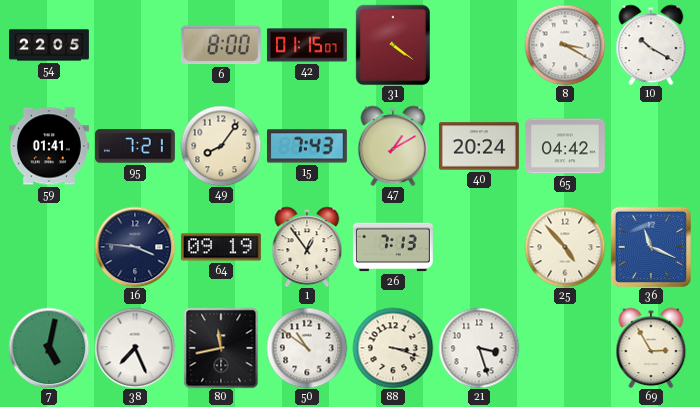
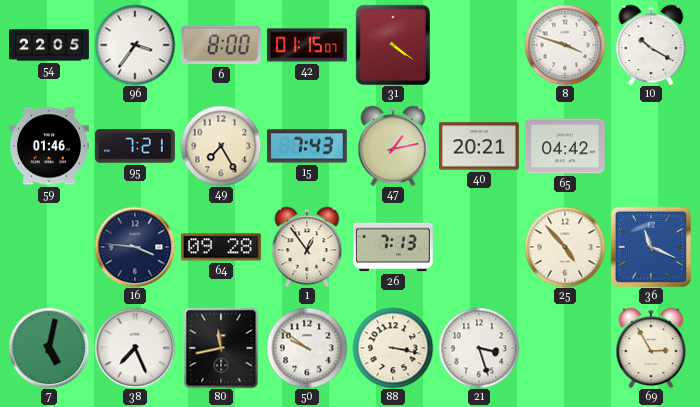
96: none -> 3:36
8: 3:20 -> 3:48
59: 01:41 -> 01:46
49: 8:06 -> 7:25
47: 1:10 -> 1:13
40: 20:24 -> 20:21
64: 09:19 -> 09:28
50: 10:51 -> 9:51
88: 3:18 -> 3:17
